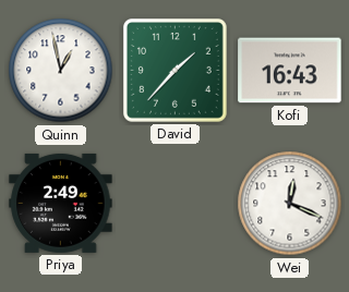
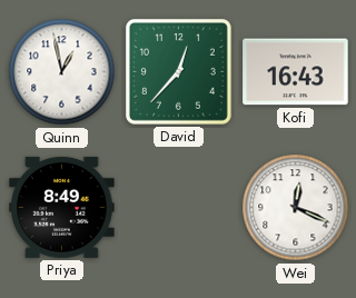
David: 1:37 -> 12:37
Priya: 2:49 -> 8:49
